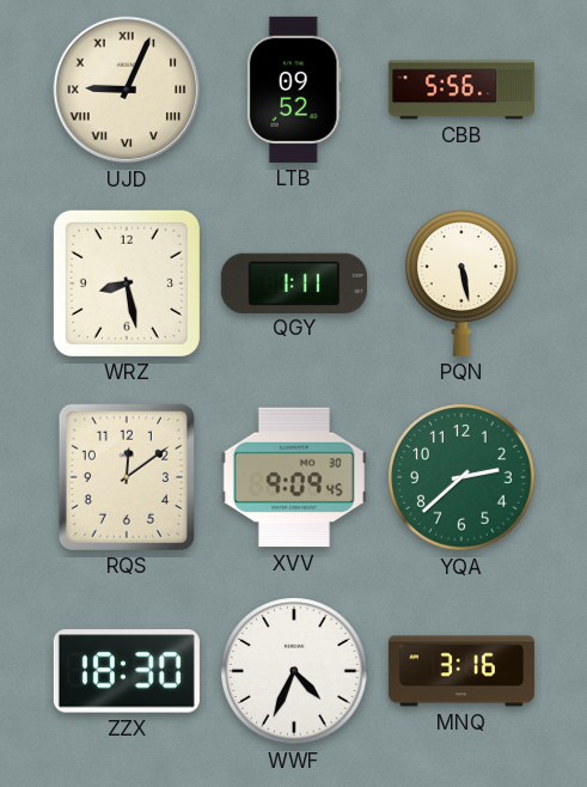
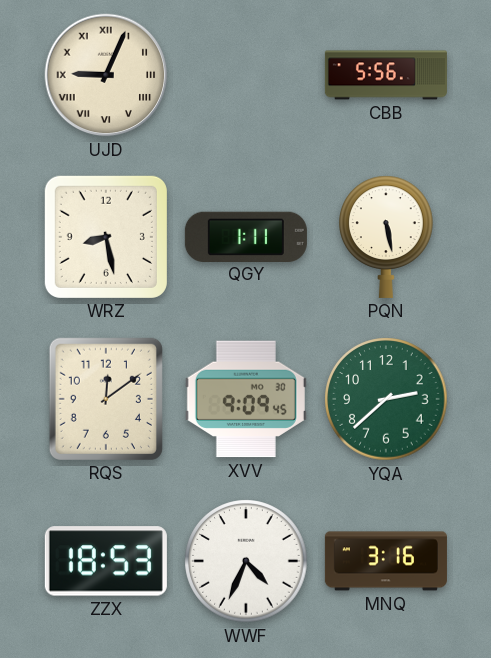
LTB: 09:52 -> none
ZZX: 18:30 -> 18:53
